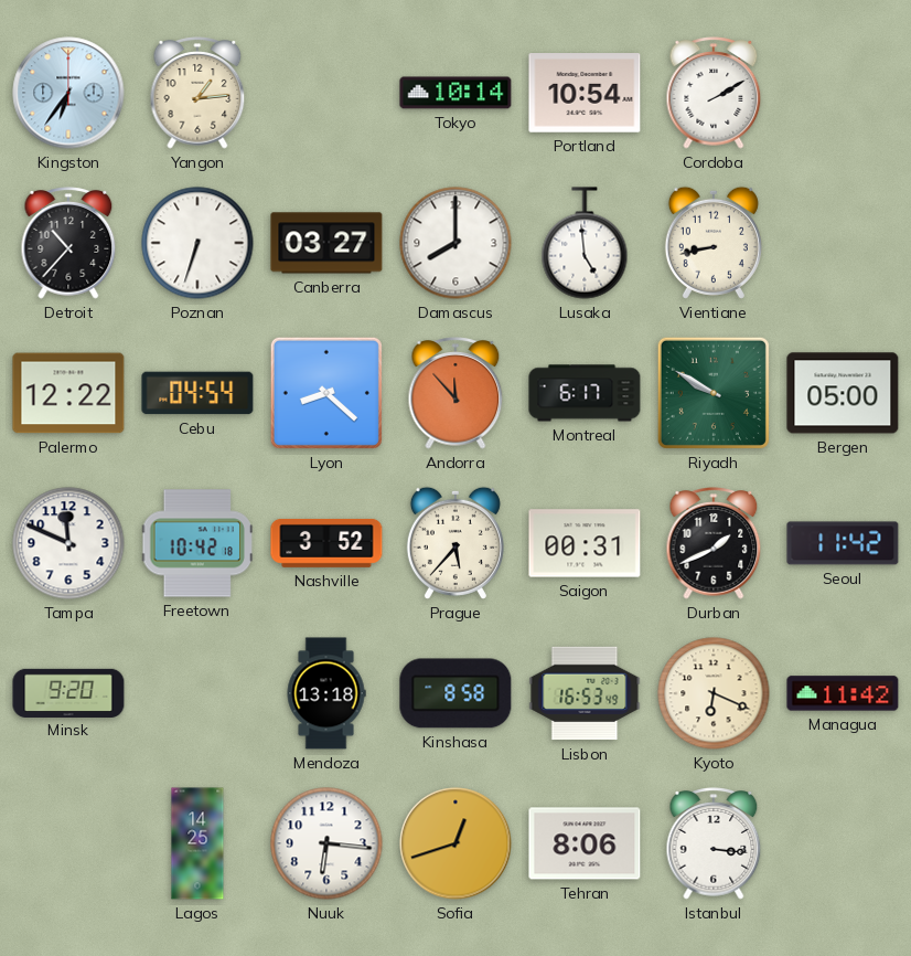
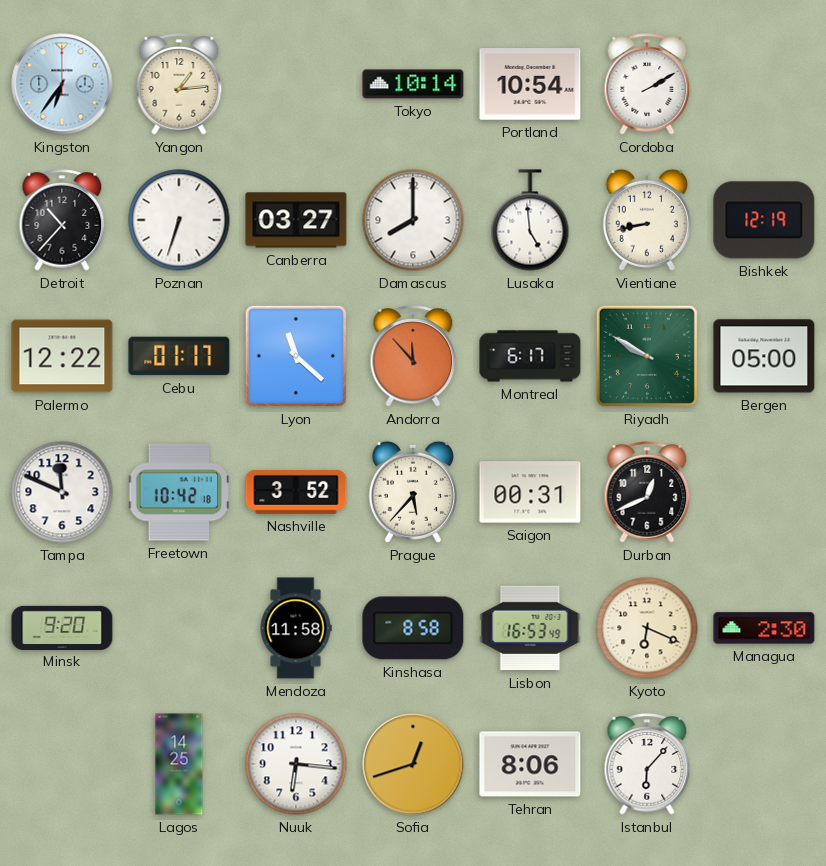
Bishkek: none -> 12:19
Cebu: 04:54 -> 01:17
Lyon: 8:22 -> 11:22
Durban: 1:41 -> 12:41
Seoul: 11:42 -> none
Mendoza: 13:18 -> 11:58
Managua: 11:42 -> 2:30
Istanbul: 3:16 -> 6:07
